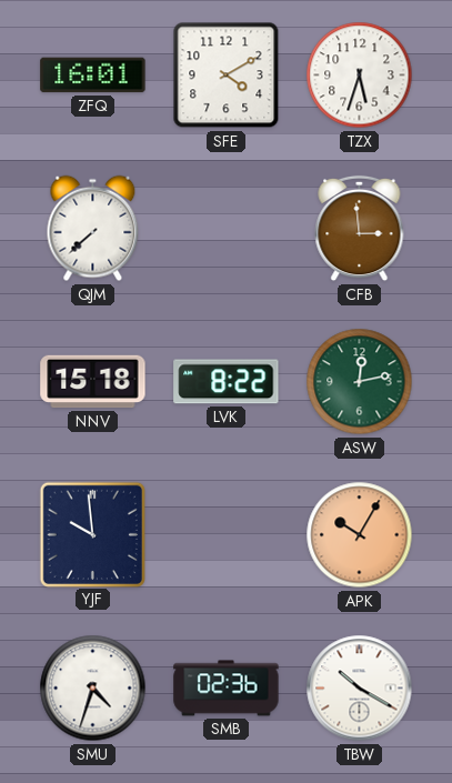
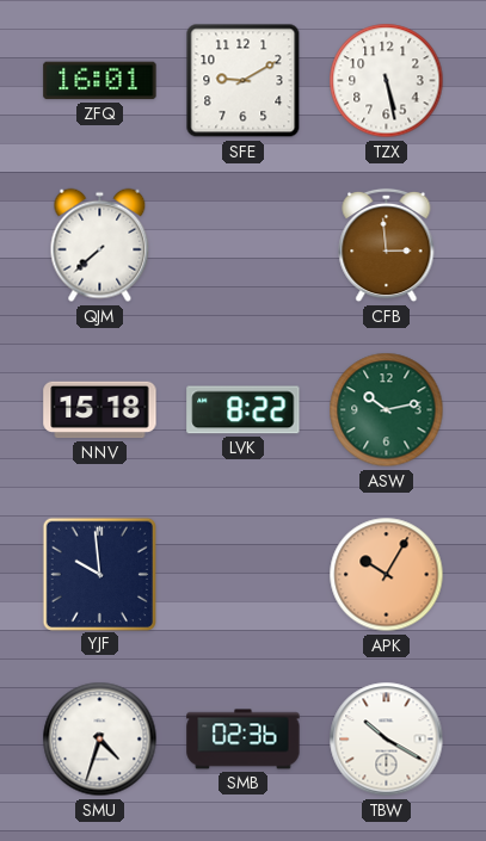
SFE: 4:10 -> 9:10
TZX: 5:33 -> 5:28
ASW: 12:13 -> 10:13
